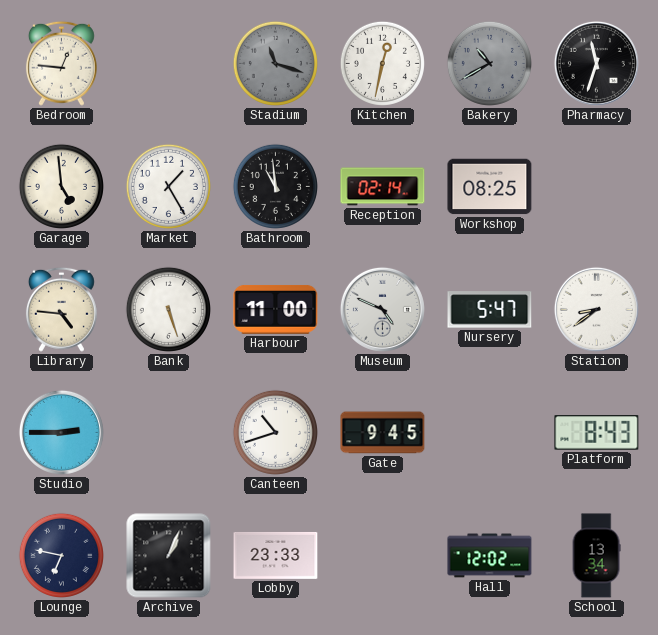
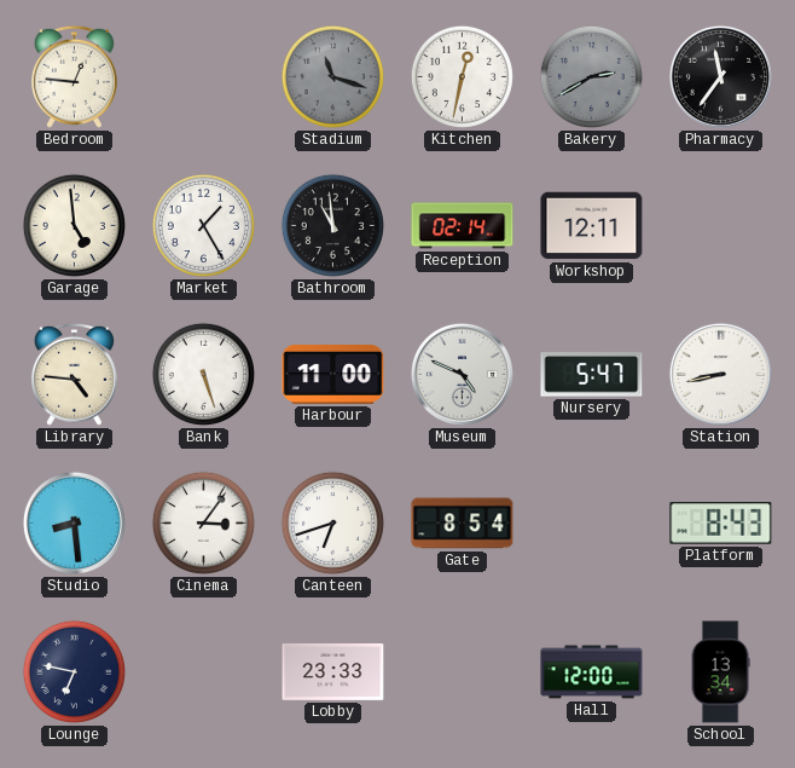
Bakery: 10:40 -> 2:40
Pharmacy: 11:33 -> 11:36
Workshop: 08:25 -> 12:11
Station: 8:39 -> 8:43
Studio: 2:45 -> 8:29
Cinema: none -> 3:06
Canteen: 10:42 -> 6:42
Gate: 9:45 -> 8:54
Archive: 1:04 -> none
Hall: 12:02 -> 12:00
